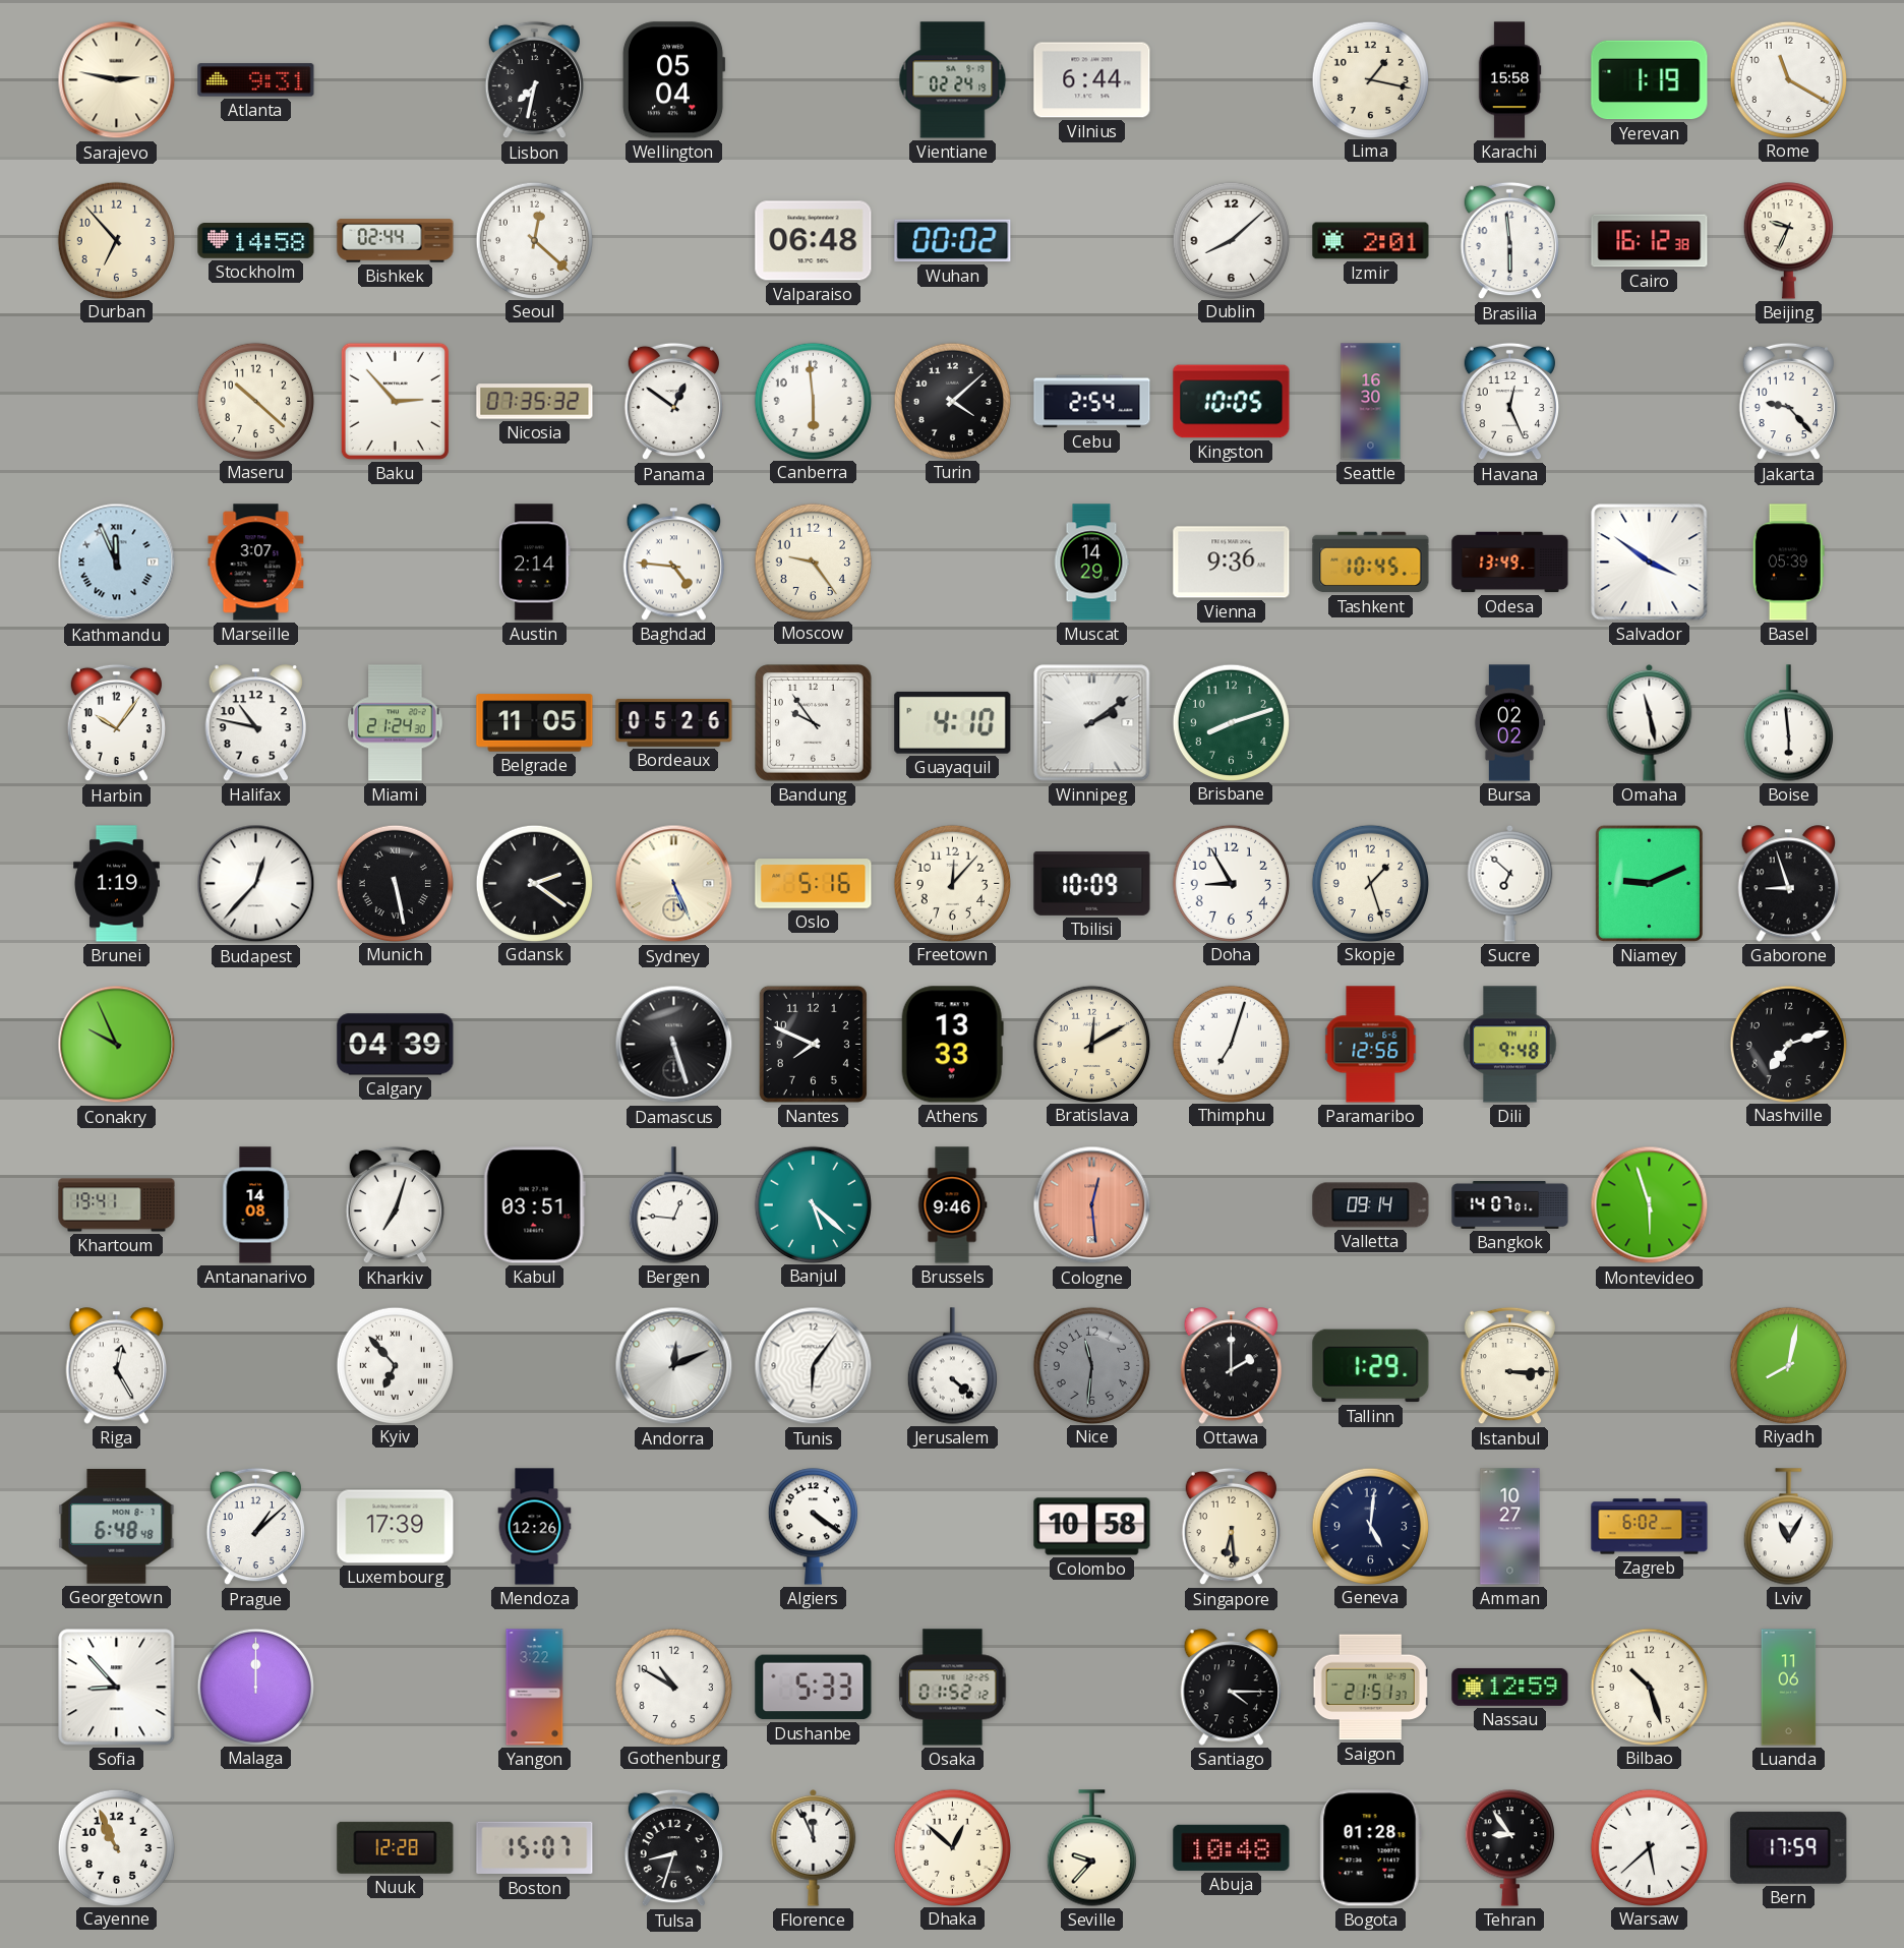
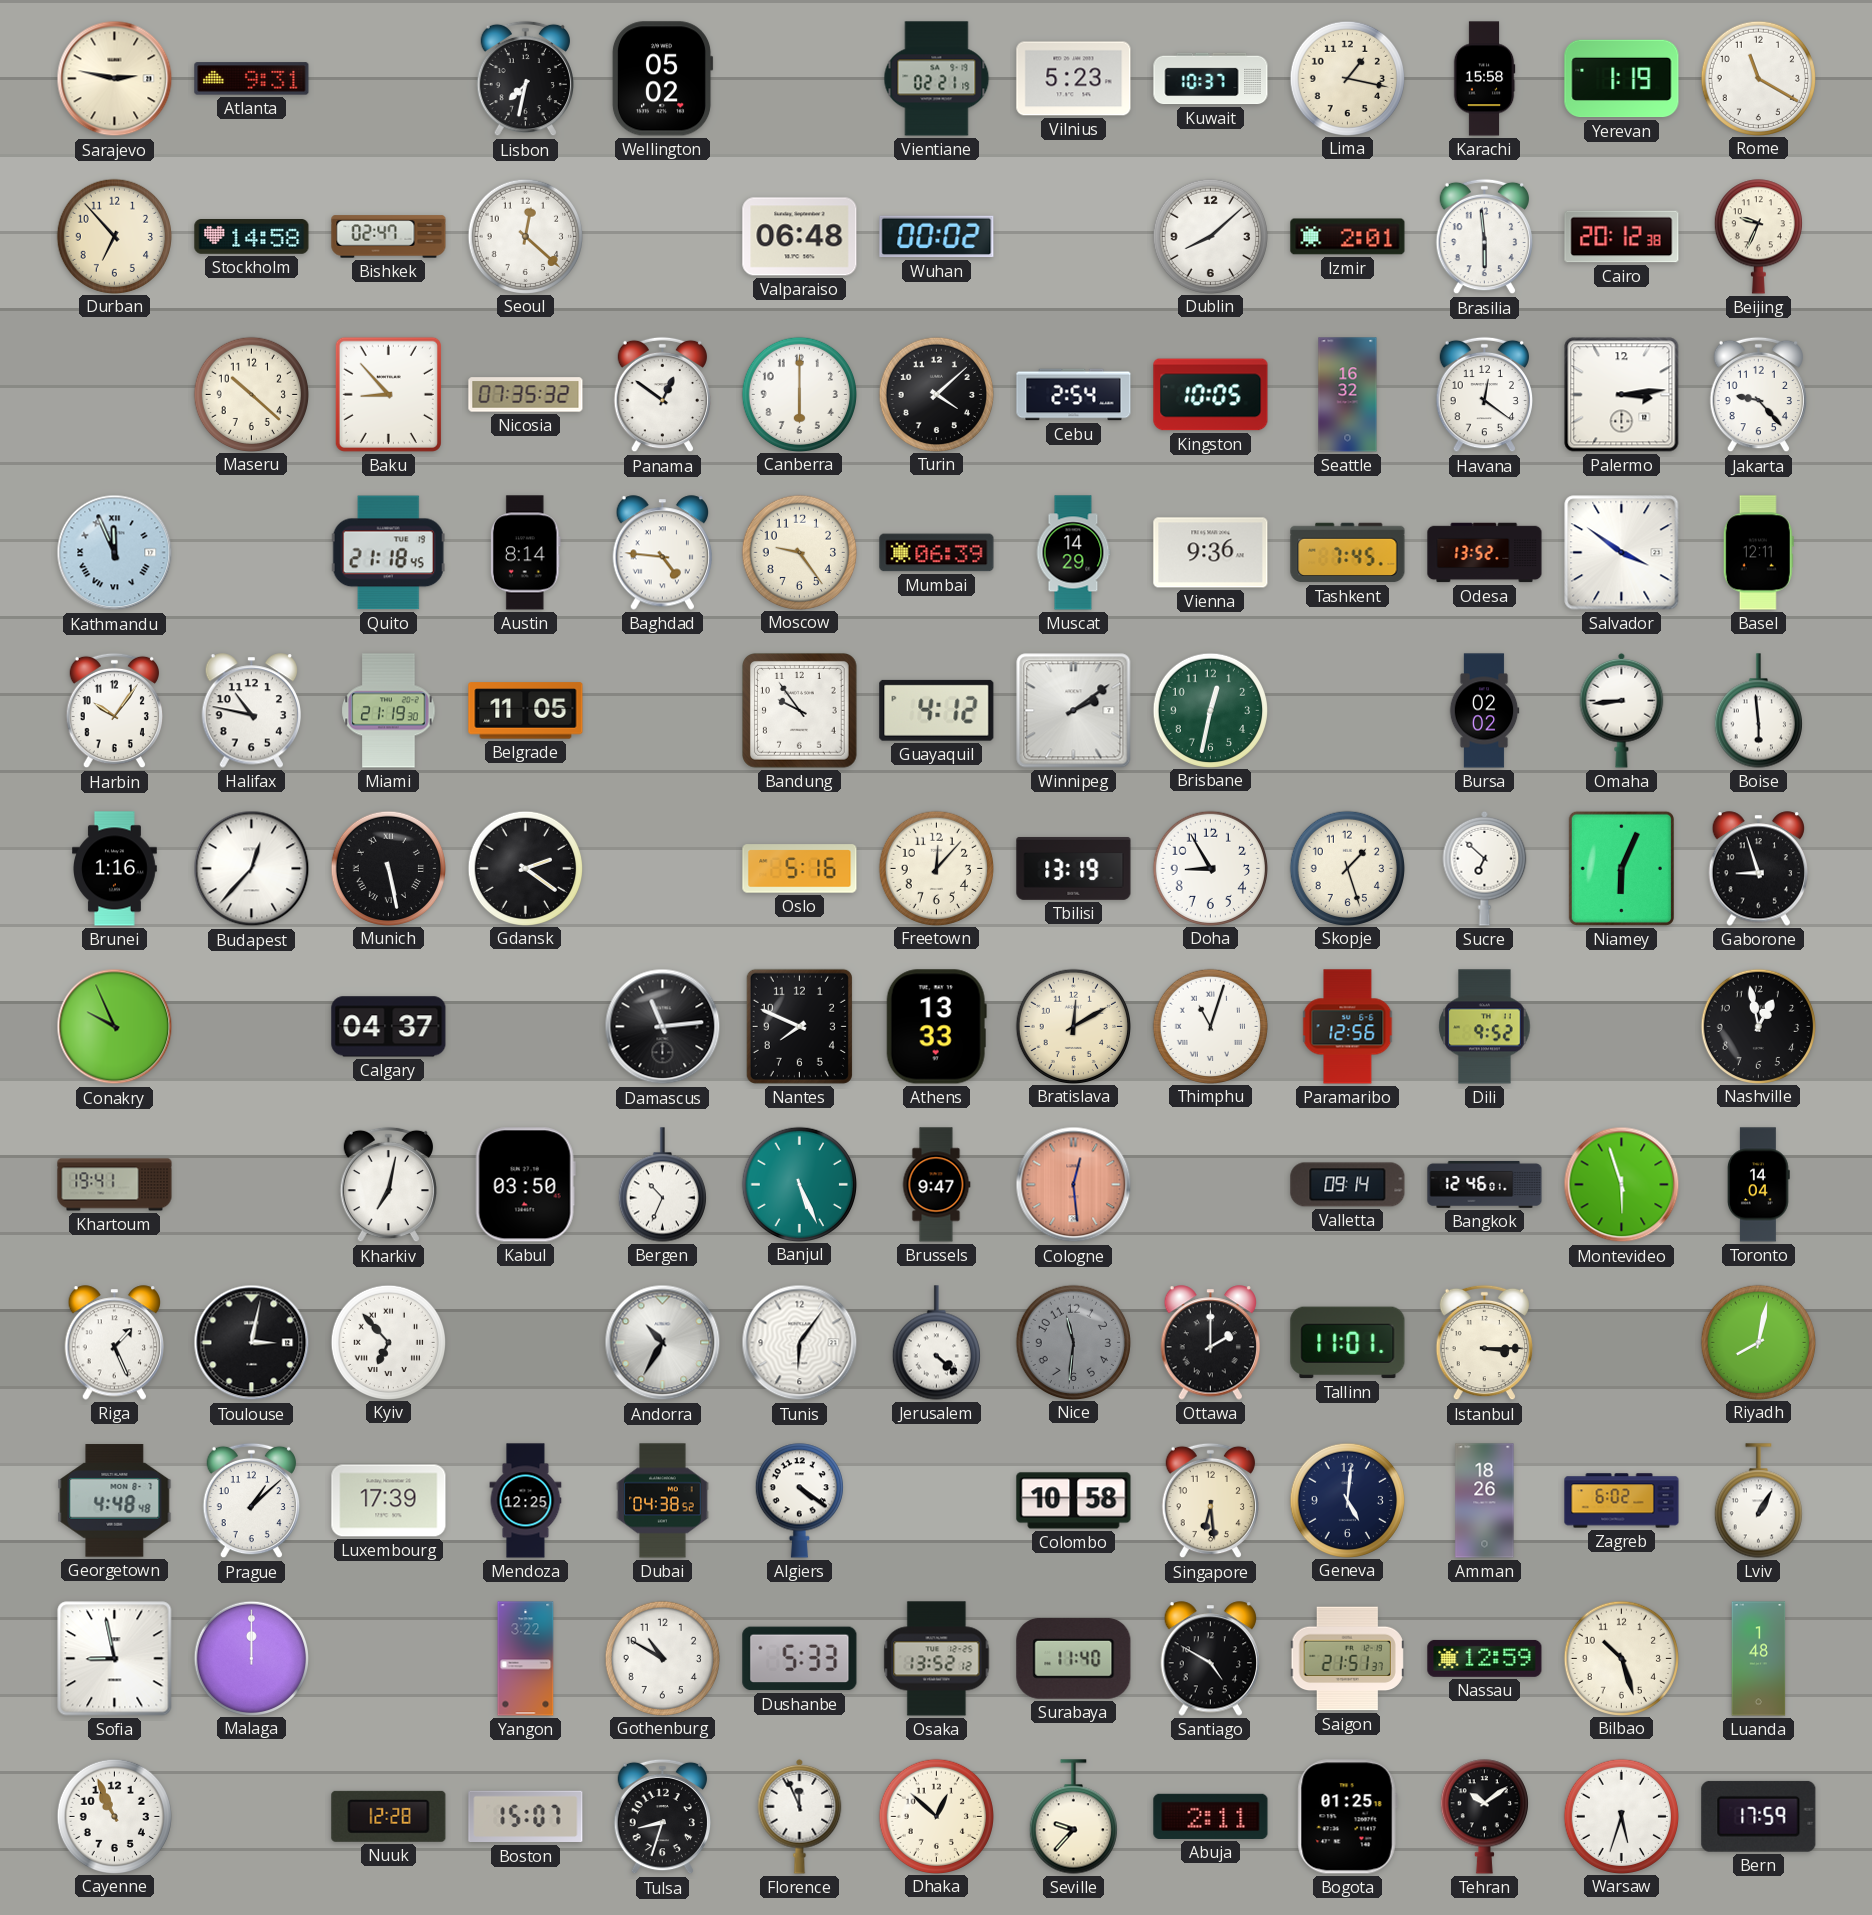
Wellington: 05:04 -> 05:02
Vientiane: 02:24 -> 02:21
Vilnius: 6:44 -> 5:23
Kuwait: none -> 10:37
Bishkek: 02:44 -> 02:47
Cairo: 16:12 -> 20:12
Baku: 2:53 -> 8:53
Canberra: 5:59 -> 6:00
Seattle: 16:30 -> 16:32
Havana: 12:26 -> 12:21
Palermo: none -> 3:14
Marseille: 3:07 -> none
Quito: none -> 21:18
Austin: 2:14 -> 8:14
Mumbai: none -> 06:39
Tashkent: 10:45 -> 7:45
Odesa: 13:49 -> 13:52
Basel: 05:39 -> 12:11
Miami: 21:24 -> 21:19
Bordeaux: 05:26 -> none
Guayaquil: 4:10 -> 4:12
Brisbane: 8:12 -> 12:32
Omaha: 11:28 -> 8:44
Brunei: 1:19 -> 1:16
Sydney: 5:26 -> none
Tbilisi: 10:09 -> 13:19
Niamey: 9:11 -> 6:04
Calgary: 04:39 -> 04:37
Damascus: 5:27 -> 11:14
Thimphu: 7:03 -> 11:03
Dili: 9:48 -> 9:52
Nashville: 7:12 -> 12:58
Antananarivo: 14:08 -> none
Kharkiv: 7:03 -> 7:02
Kabul: 03:51 -> 03:50
Bergen: 12:46 -> 10:34
Banjul: 5:22 -> 5:26
Brussels: 9:46 -> 9:47
Bangkok: 14:07 -> 12:46
Toronto: none -> 14:04
Riga: 12:25 -> 1:26
Toulouse: none -> 3:02
Andorra: 12:11 -> 10:35
Tallinn: 1:29 -> 11:01
Georgetown: 6:48 -> 4:48
Mendoza: 12:26 -> 12:25
Dubai: none -> 04:38
Amman: 10:27 -> 18:26
Lviv: 11:05 -> 1:05
Sofia: 8:53 -> 8:58
Osaka: 01:52 -> 13:52
Surabaya: none -> 11:40
Santiago: 4:15 -> 4:50
Luanda: 11:06 -> 1:48
Abuja: 10:48 -> 2:11
Bogota: 01:28 -> 01:25
Tehran: 8:54 -> 10:09
Warsaw: 5:38 -> 5:33
